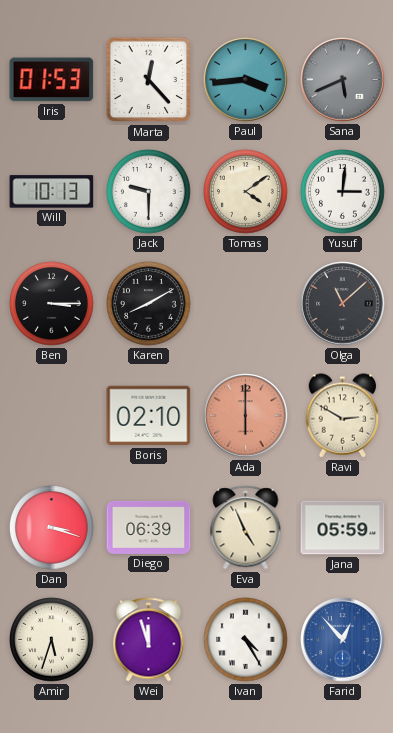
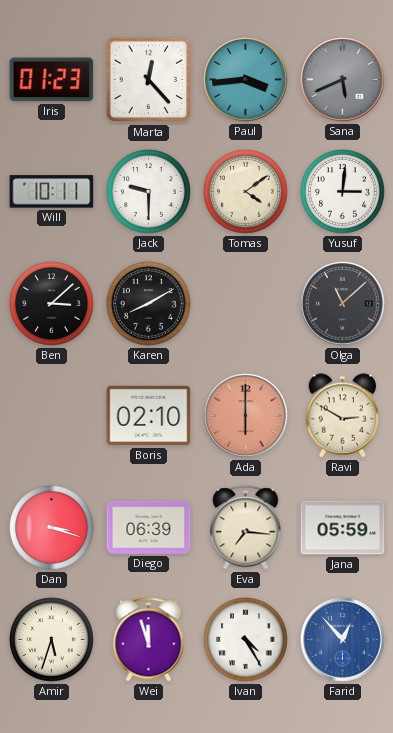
Iris: 01:53 -> 01:23
Will: 10:13 -> 10:11
Ben: 3:15 -> 3:08
Eva: 4:56 -> 7:16
